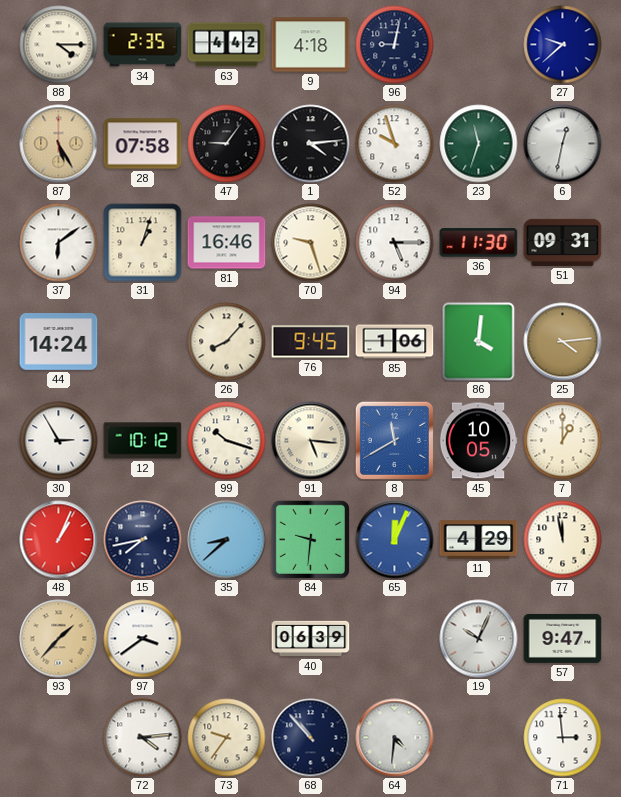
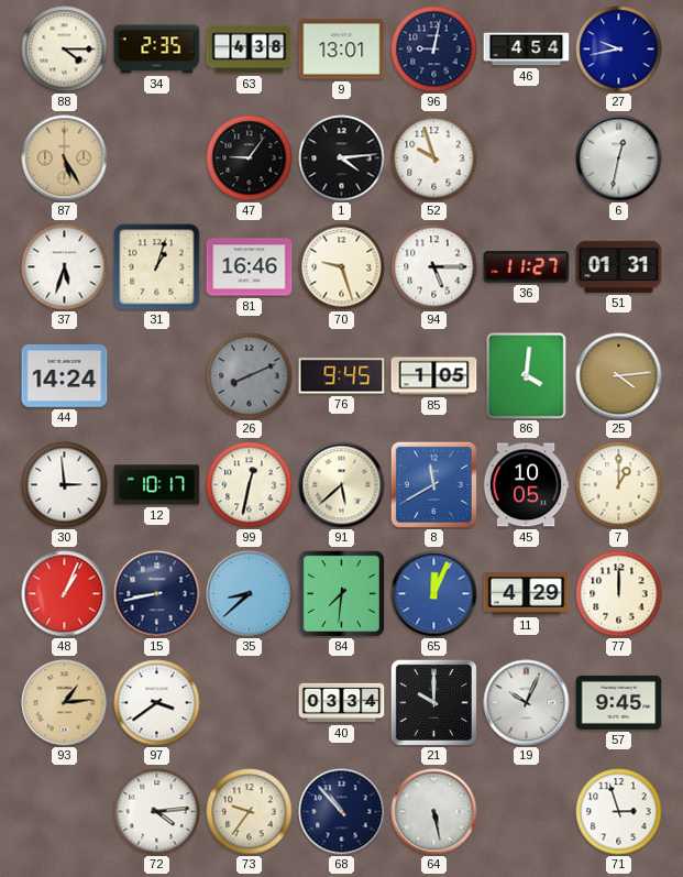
63: 4:42 -> 4:38
9: 4:18 -> 13:01
46: none -> 4:54
27: 9:38 -> 9:43
28: 07:58 -> none
23: 11:33 -> none
37: 6:09 -> 5:33
36: 11:30 -> 11:27
51: 09:31 -> 01:31
26: 8:07 -> 8:11
26 dial: cream -> grey
85: 1:06 -> 1:05
30: 2:55 -> 2:59
12: 10:12 -> 10:17
99: 10:18 -> 12:32
91: 5:16 -> 5:38
15: 7:43 -> 8:43
84: 9:31 -> 7:31
77: 11:58 -> 12:00
93: 1:37 -> 1:14
40: 06:39 -> 03:34
21: none -> 10:00
57: 9:47 -> 9:45
64: 4:31 -> 5:28
71: 2:59 -> 2:57
